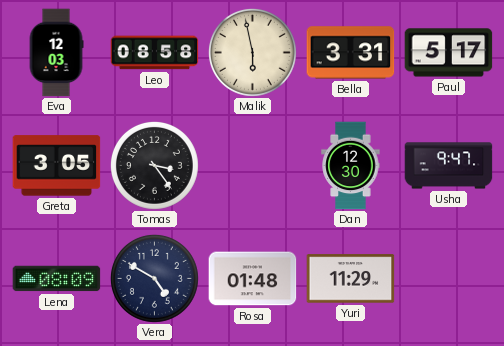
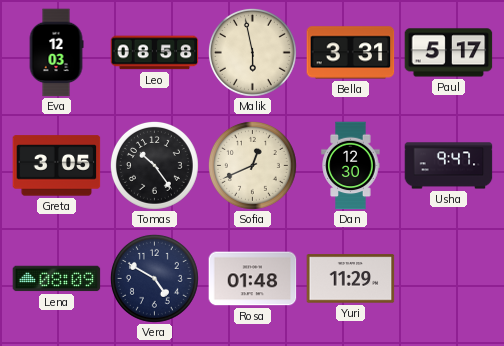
Tomas: 3:24 -> 10:24
Sofia: none -> 12:41
